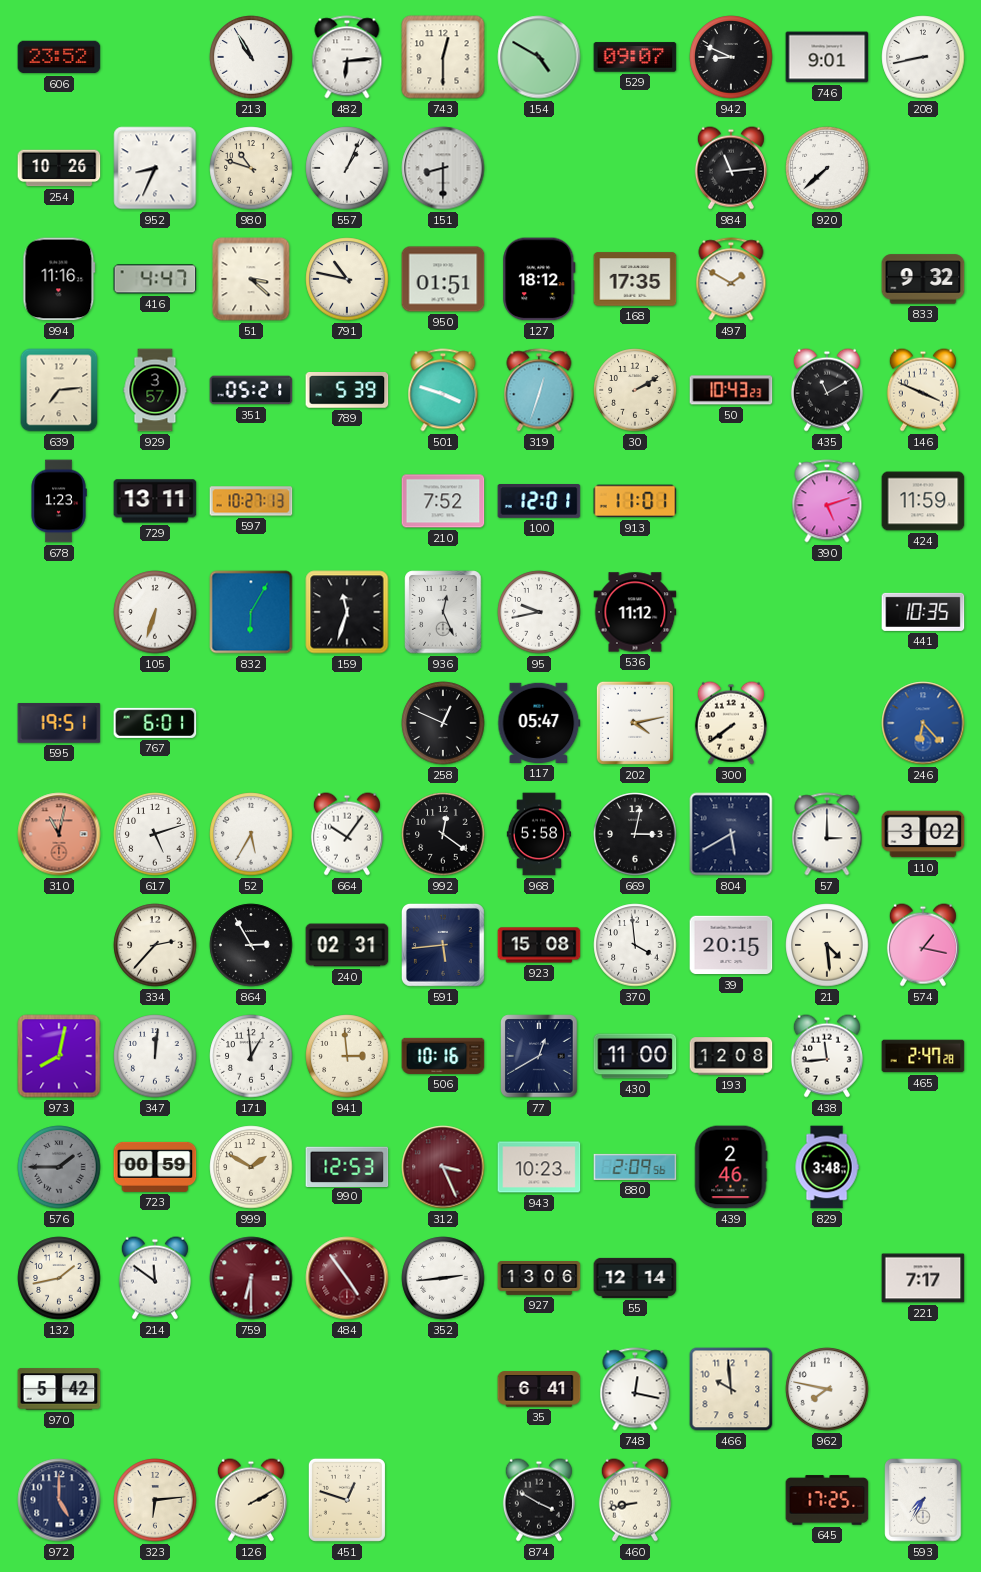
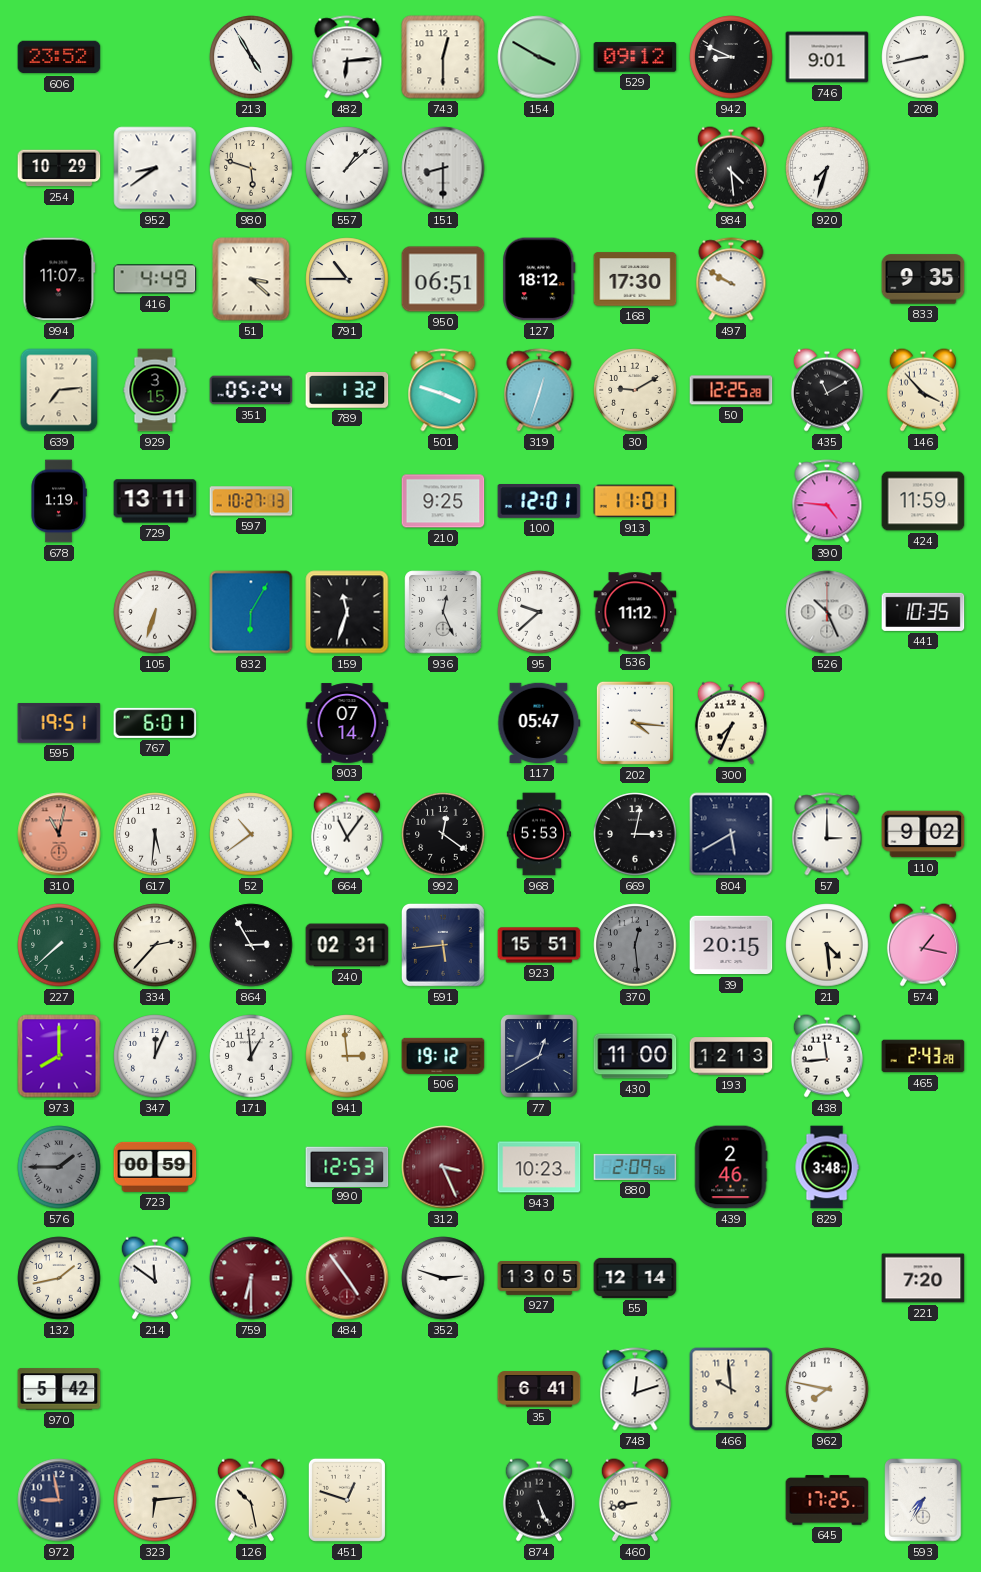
213: 10:55 -> 4:55
154: 4:50 -> 3:50
529: 09:07 -> 09:12
254: 10:26 -> 10:29
952: 8:34 -> 8:39
980: 10:48 -> 5:48
557: 1:04 -> 1:08
984: 11:14 -> 4:29
920: 7:38 -> 7:33
994: 11:16 -> 11:07
416: 4:47 -> 4:49
791: 10:47 -> 10:45
950: 01:51 -> 06:51
168: 17:35 -> 17:30
497: 1:50 -> 9:50
833: 9:32 -> 9:35
929: 3:57 -> 3:15
351: 05:21 -> 05:24
789: 5:39 -> 1:32
30: 2:10 -> 9:10
50: 10:43 -> 12:25
146: 3:49 -> 3:53
678: 1:23 -> 1:19
210: 7:52 -> 9:25
390: 5:12 -> 4:46
95: 9:43 -> 9:38
526: none -> 10:26
903: none -> 07:14
258: 12:49 -> none
202: 4:13 -> 4:16
300: 7:39 -> 7:34
246: 6:23 -> none
617: 5:12 -> 5:31
52: 5:35 -> 10:39
664: 10:06 -> 11:06
968: 5:58 -> 5:53
110: 3:02 -> 9:02
227: none -> 7:38
923: 15:08 -> 15:51
370: 3:59 -> 12:29
370 dial: white -> grey
973: 8:02 -> 8:00
347: 12:01 -> 12:04
506: 10:16 -> 19:12
193: 12:08 -> 12:13
465: 2:47 -> 2:43
999: 1:50 -> none
352: 2:44 -> 2:48
927: 13:06 -> 13:05
221: 7:17 -> 7:20
748: 12:17 -> 12:12
972: 5:00 -> 8:58
126: 2:10 -> 10:28
874: 3:50 -> 5:26
